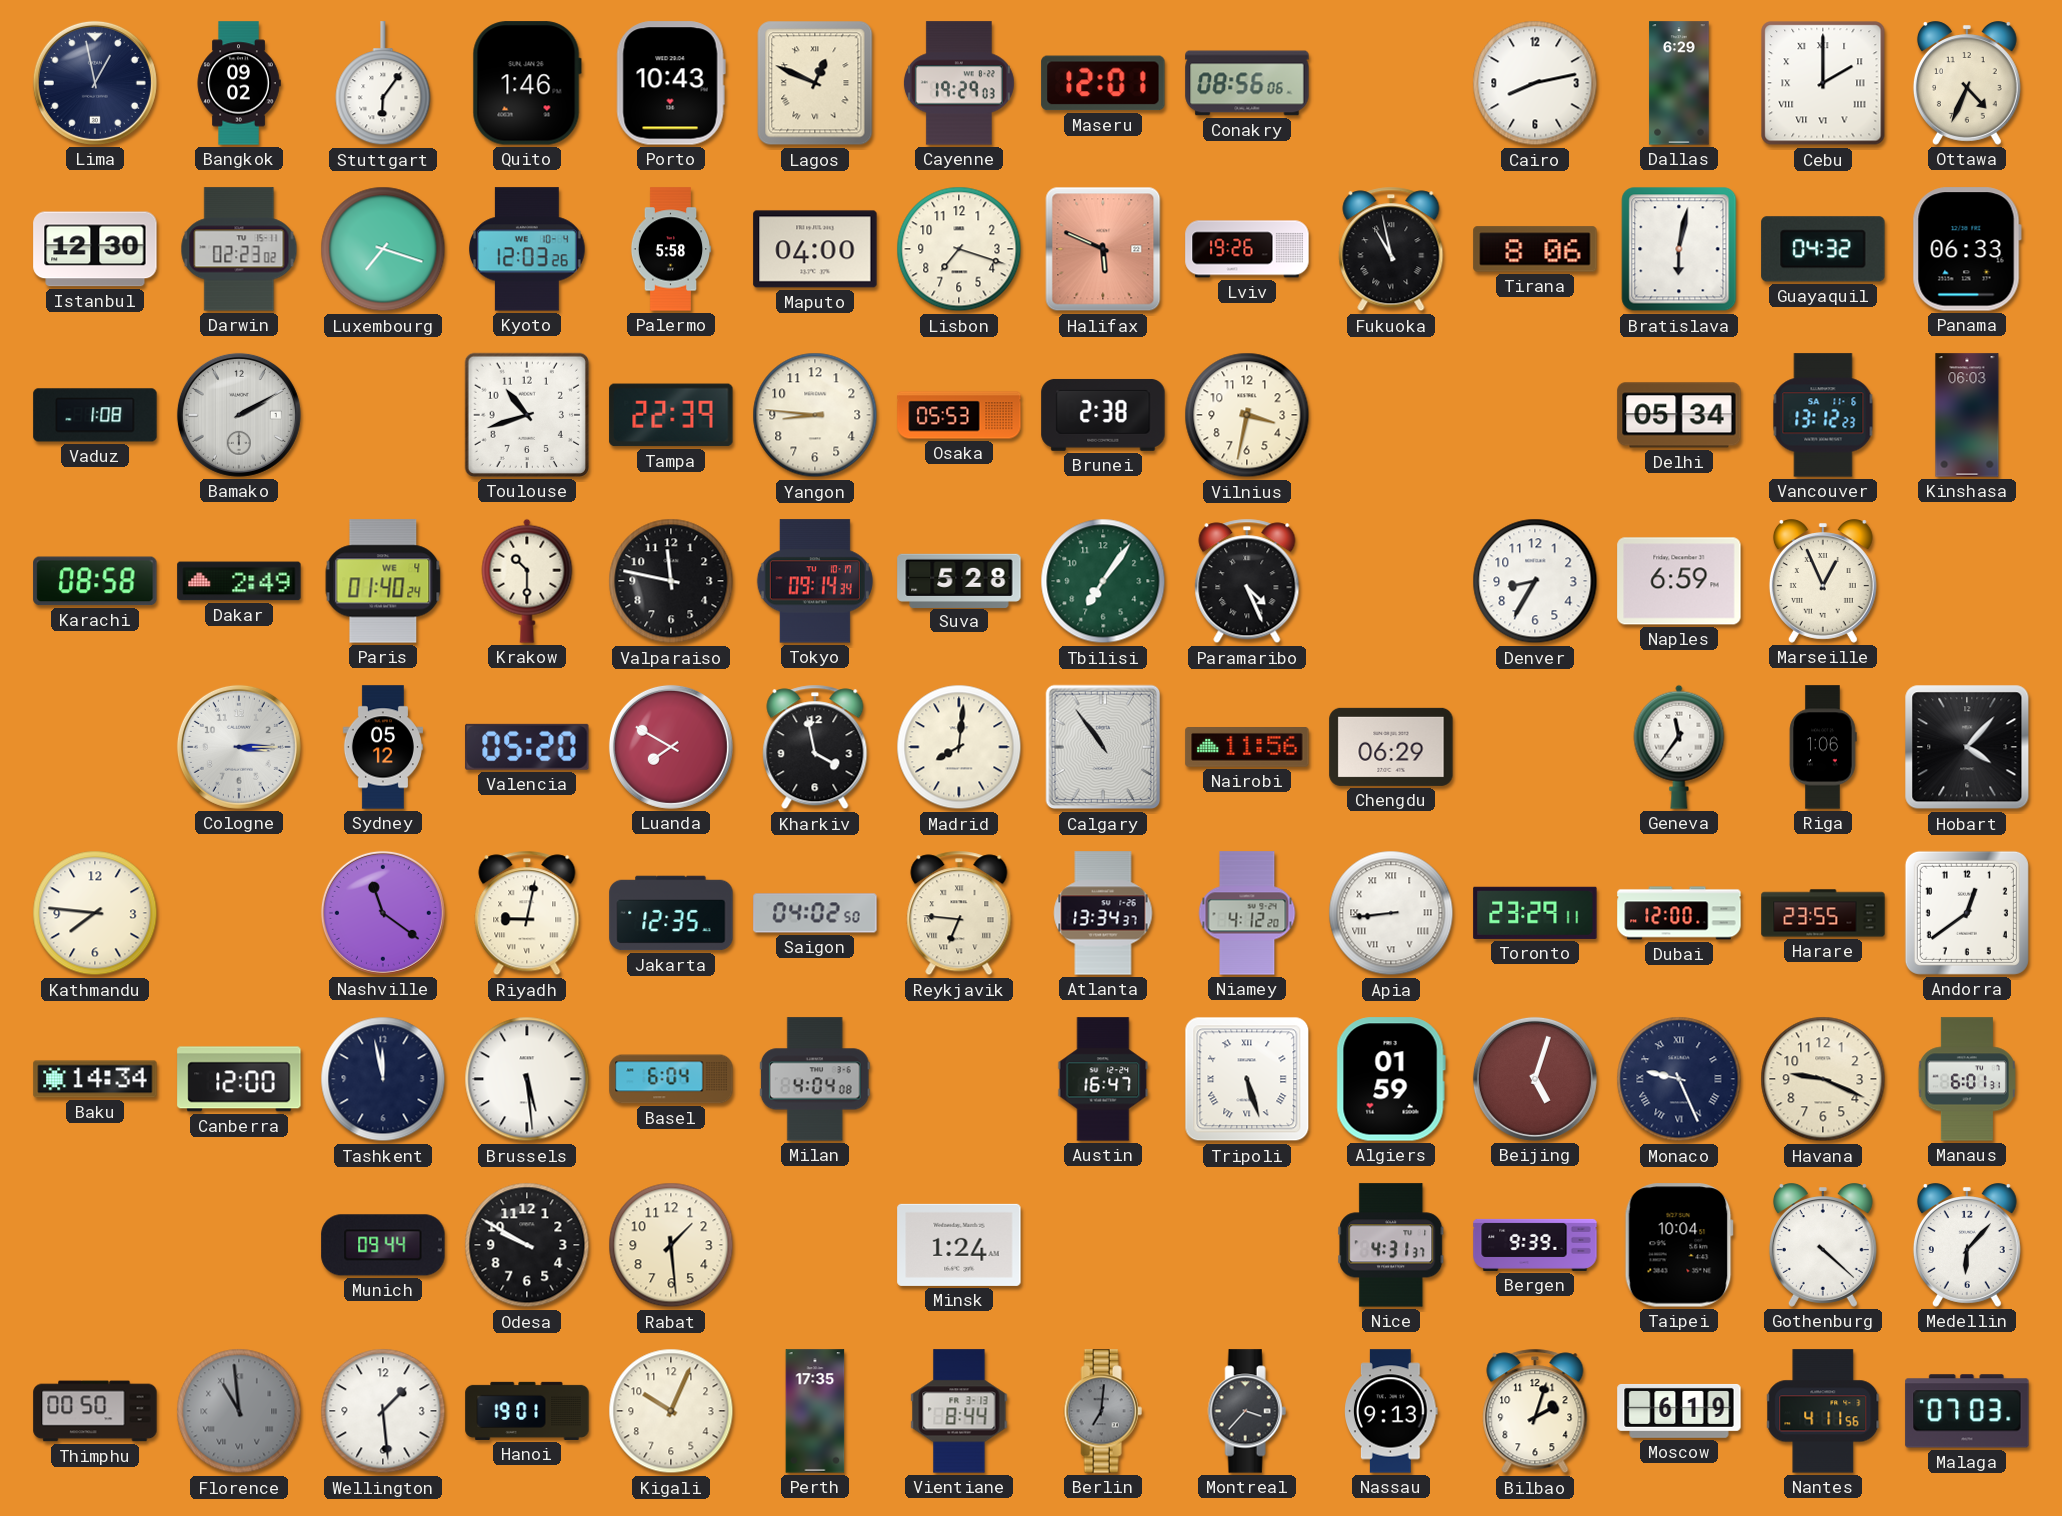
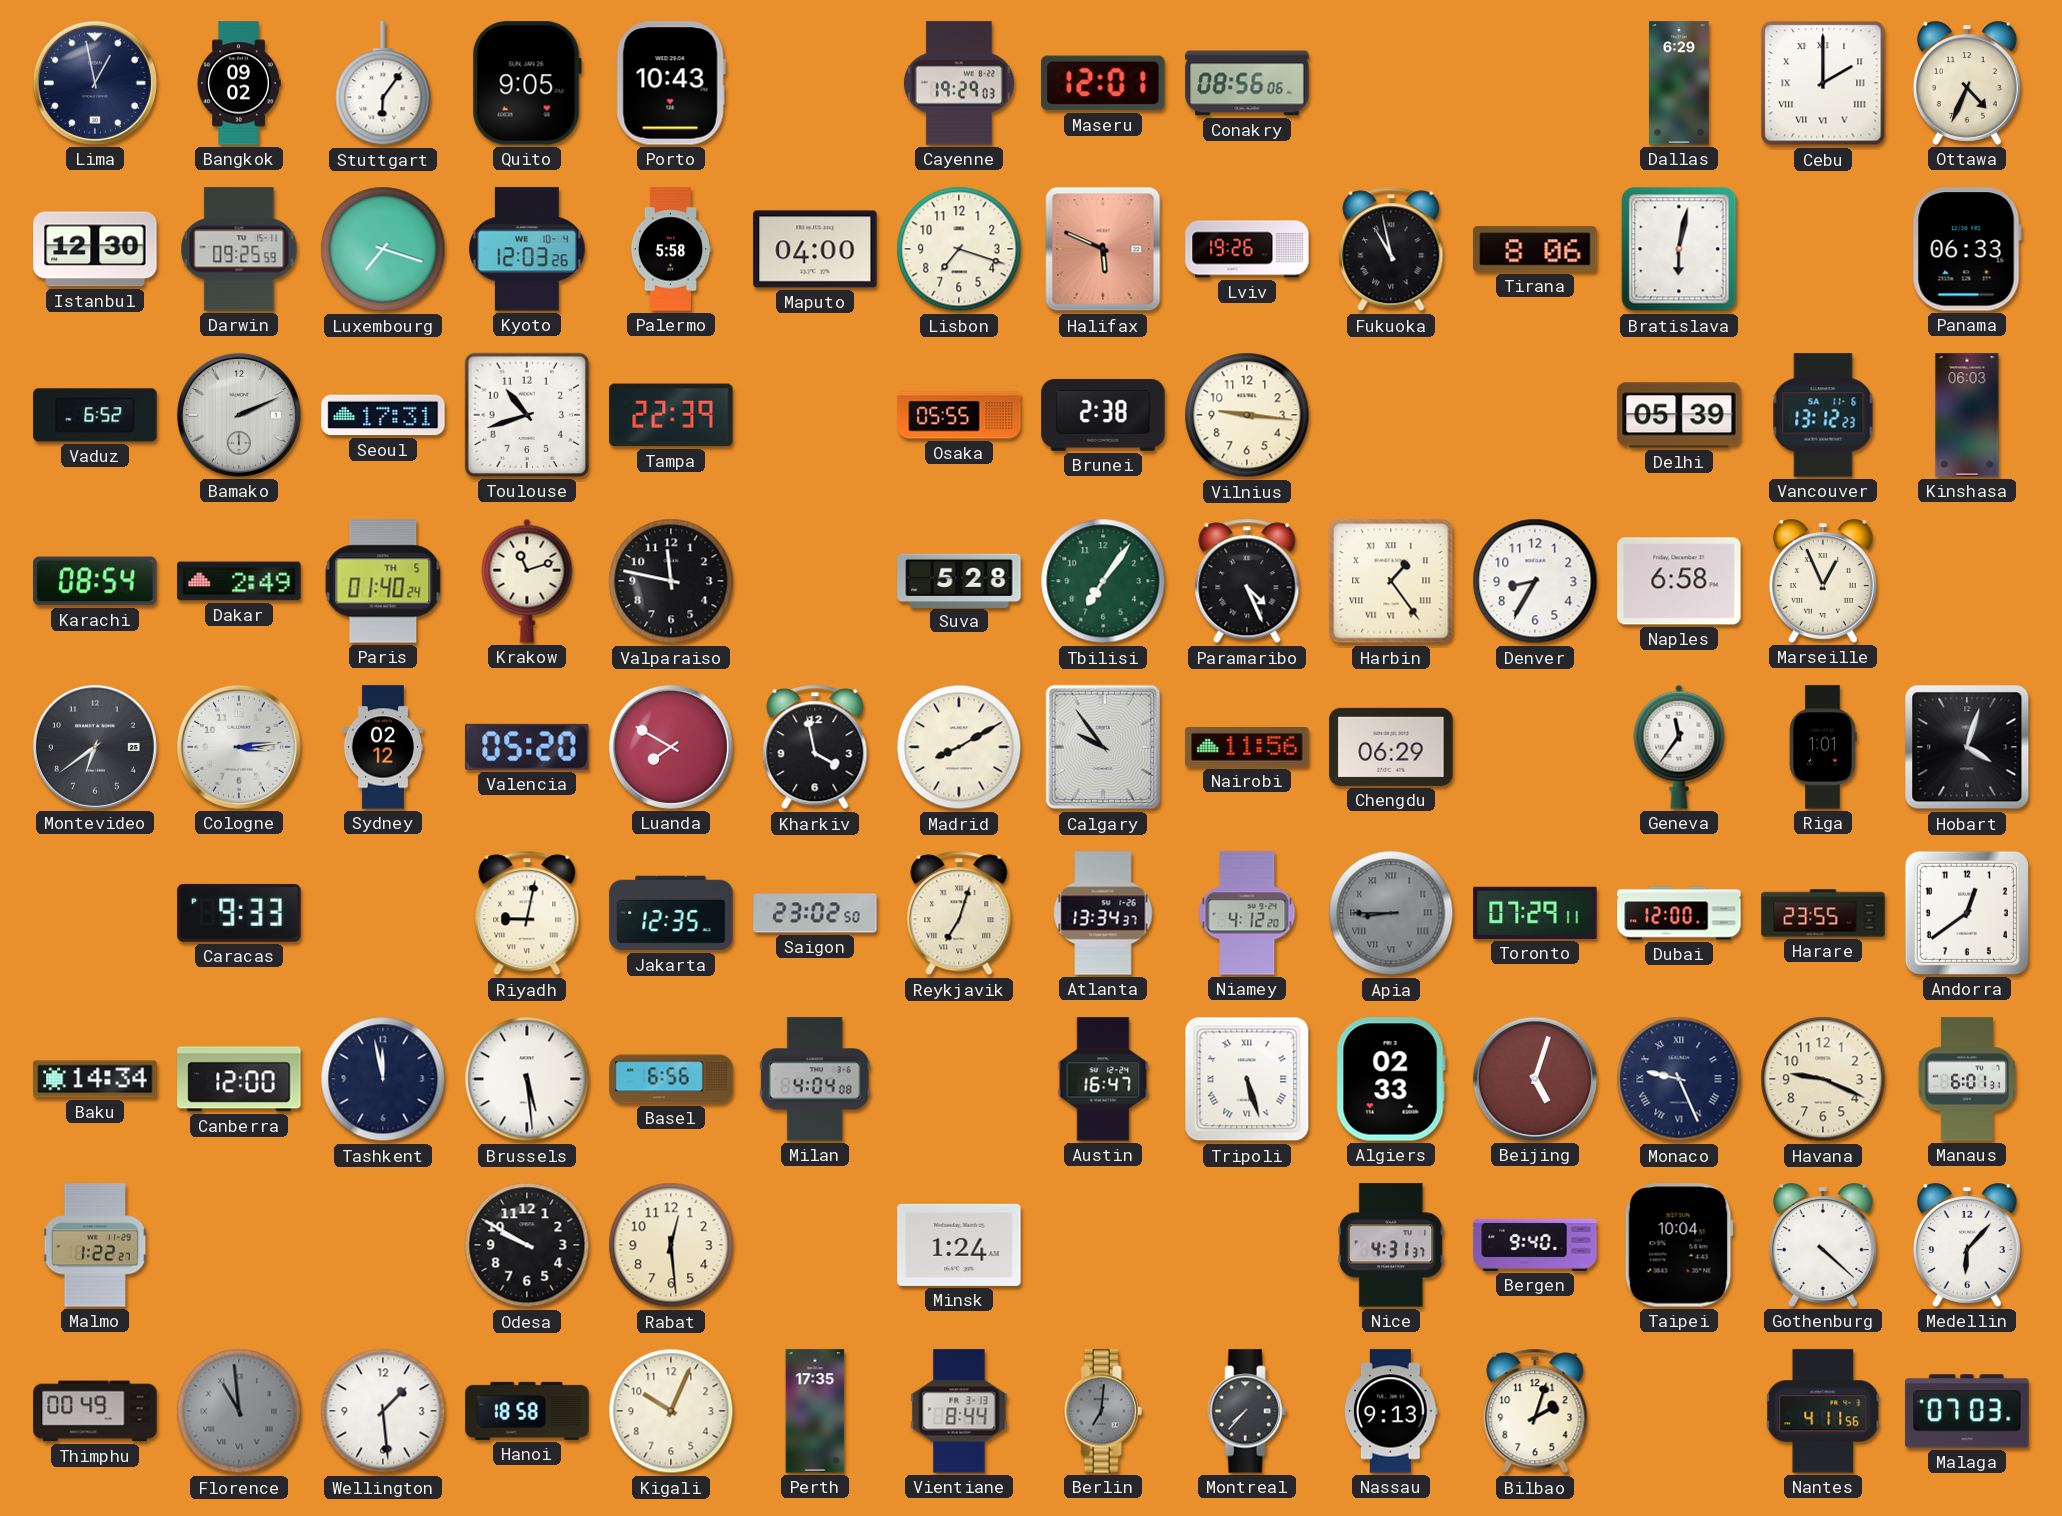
Quito: 1:46 -> 9:05
Lagos: 12:49 -> none
Cairo: 8:13 -> none
Darwin: 02:23 -> 09:25
Guayaquil: 04:32 -> none
Vaduz: 1:08 -> 6:52
Bamako: 2:10 -> 2:11
Seoul: none -> 17:31
Yangon: 8:46 -> none
Osaka: 05:53 -> 05:55
Vilnius: 3:32 -> 9:16
Delhi: 05:34 -> 05:39
Karachi: 08:58 -> 08:54
Paris date: WE 4 -> TH 5
Krakow: 10:30 -> 11:12
Tokyo: 09:14 -> none
Harbin: none -> 1:24
Naples: 6:59 -> 6:58
Montevideo: none -> 6:39
Cologne: 3:15 -> 3:14
Sydney: 05:12 -> 02:12
Madrid: 8:01 -> 8:10
Calgary: 10:54 -> 9:54
Riga: 1:06 -> 1:01
Hobart: 4:07 -> 4:03
Kathmandu: 7:46 -> none
Caracas: none -> 9:33
Nashville: 11:21 -> none
Saigon: 04:02 -> 23:02
Reykjavik: 6:46 -> 7:03
Apia: 8:44 -> 8:45
Apia dial: white -> grey
Toronto: 23:29 -> 07:29
Basel: 6:04 -> 6:56
Algiers: 01:59 -> 02:33
Malmo: none -> 1:22
Munich: 09:44 -> none
Rabat: 1:29 -> 12:29
Bergen: 9:39 -> 9:40
Thimphu: 00:50 -> 00:49
Hanoi: 19:01 -> 18:58
Montreal: 3:37 -> 7:37
Moscow: 6:19 -> none
